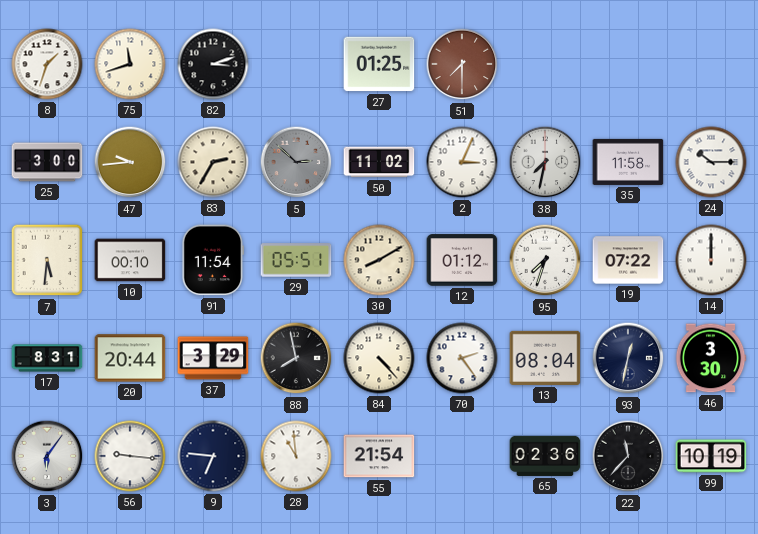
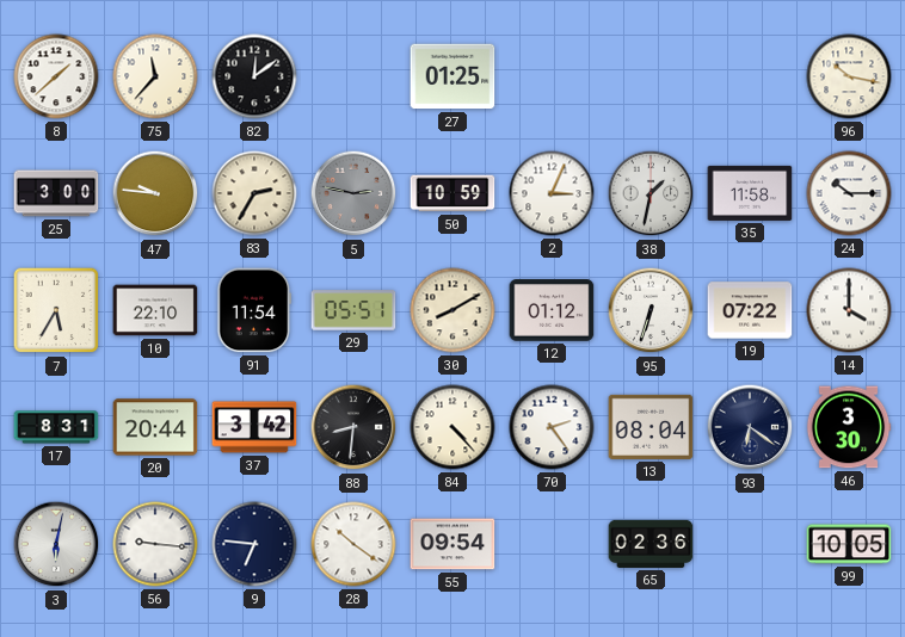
8: 1:33 -> 1:38
75: 11:42 -> 11:37
82: 3:12 -> 12:09
51: 7:30 -> none
96: none -> 10:17
47: 9:44 -> 9:46
5: 2:52 -> 2:47
50: 11:02 -> 10:59
38: 7:32 -> 1:32
7: 5:31 -> 5:35
10: 00:10 -> 22:10
95: 7:33 -> 6:33
14: 12:00 -> 4:00
37: 3:29 -> 3:42
88: 7:58 -> 8:31
93: 12:32 -> 6:21
3: 6:06 -> 6:02
28: 10:59 -> 10:21
55: 21:54 -> 09:54
22: 11:37 -> none
99: 10:19 -> 10:05
